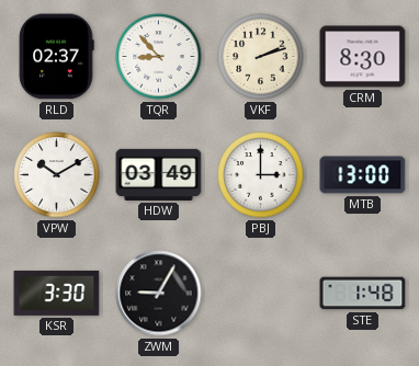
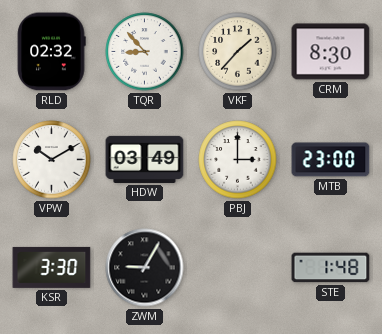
RLD: 02:37 -> 02:32
VKF: 2:12 -> 1:37
MTB: 13:00 -> 23:00
